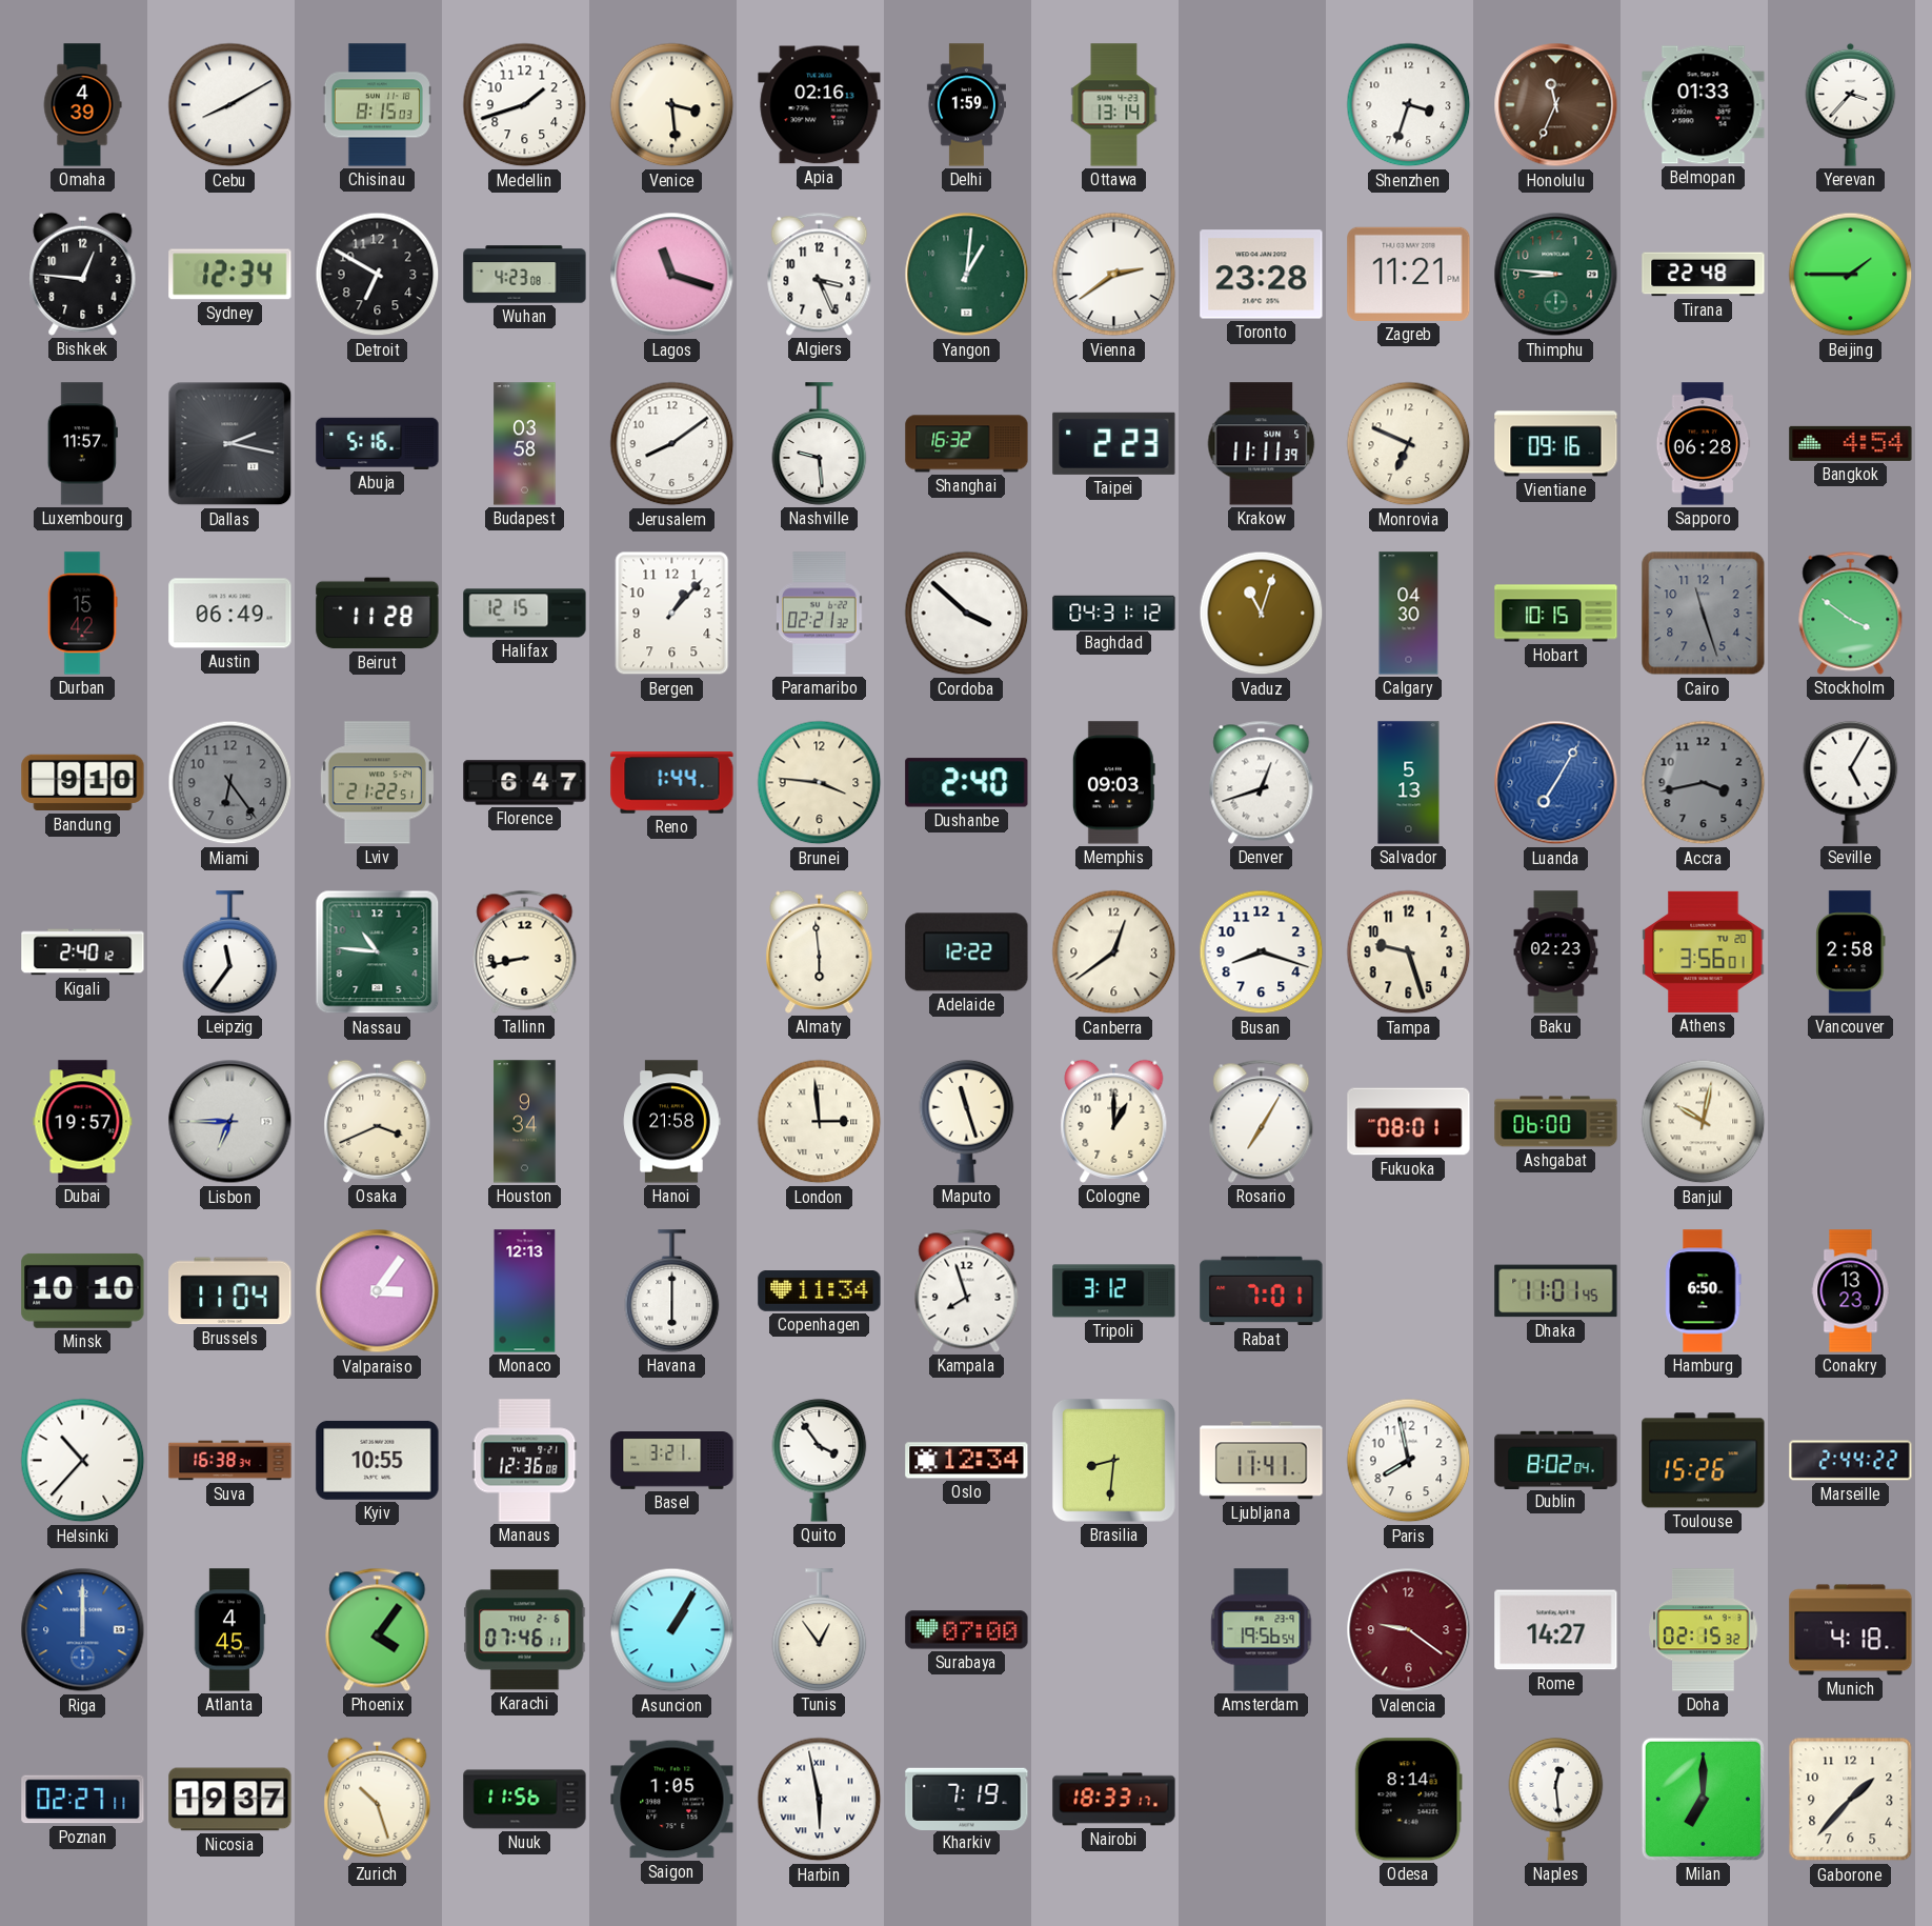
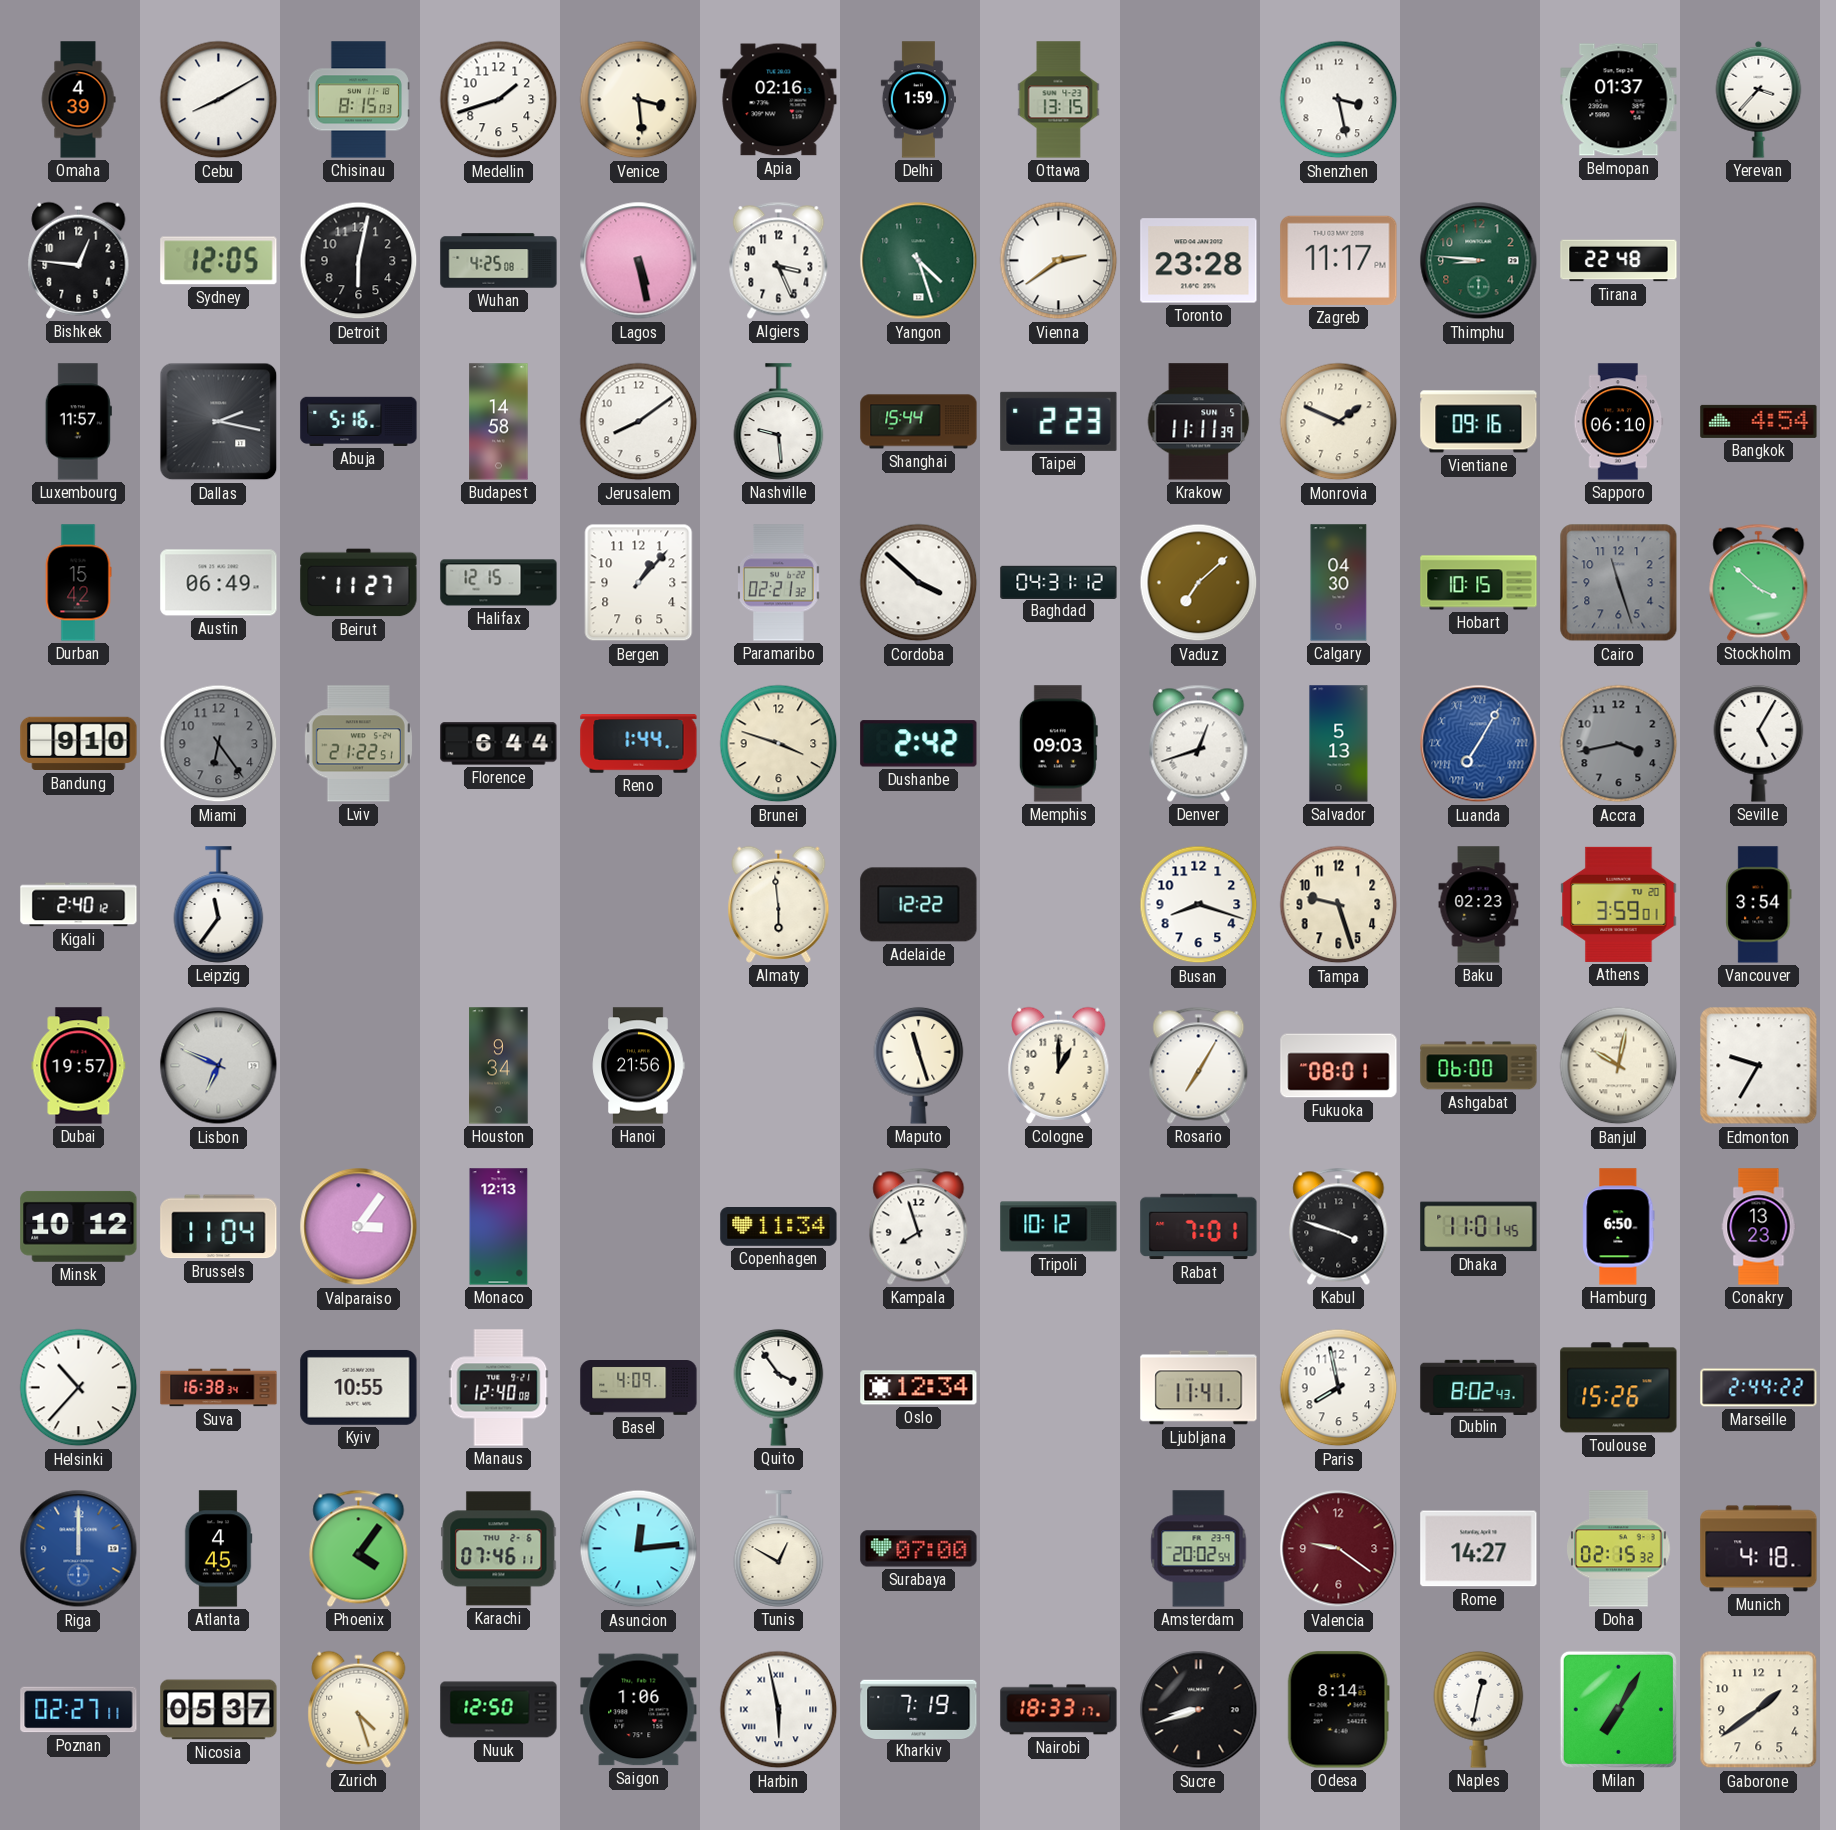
Ottawa: 13:14 -> 13:15
Shenzhen: 3:33 -> 3:28
Honolulu: 11:34 -> none
Belmopan: 01:33 -> 01:37
Sydney: 12:34 -> 12:05
Detroit: 6:50 -> 6:02
Wuhan: 4:23 -> 4:25
Lagos: 11:18 -> 5:28
Yangon: 1:01 -> 4:27
Zagreb: 11:21 -> 11:17
Beijing: 1:45 -> none
Budapest: 03:58 -> 14:58
Shanghai: 16:32 -> 15:44
Monrovia: 6:49 -> 1:49
Sapporo: 06:28 -> 06:10
Beirut: 11:28 -> 11:27
Vaduz: 11:03 -> 7:08
Stockholm: 3:51 -> 3:52
Florence: 6:47 -> 6:44
Brunei: 3:46 -> 3:48
Dushanbe: 2:40 -> 2:42
Luanda numerals: Arabic -> Roman
Nassau: 10:46 -> none
Tallinn: 8:43 -> none
Canberra: 12:39 -> none
Athens: 3:56 -> 3:59
Vancouver: 2:58 -> 3:54
Lisbon: 6:45 -> 6:49
Osaka: 3:41 -> none
Hanoi: 21:58 -> 21:56
London: 2:59 -> none
Edmonton: none -> 9:35
Minsk: 10:10 -> 10:12
Havana: 6:00 -> none
Tripoli: 3:12 -> 10:12
Kabul: none -> 3:48
Manaus: 12:36 -> 12:40
Basel: 3:21 -> 4:09
Brasilia: 8:31 -> none
Dublin: 8:02:04 -> 8:02:43
Asuncion: 1:05 -> 12:14
Tunis: 12:54 -> 12:50
Amsterdam: 19:56 -> 20:02
Nicosia: 19:37 -> 05:37
Zurich: 10:27 -> 4:27
Nuuk: 11:56 -> 12:50
Saigon: 1:05 -> 1:06
Sucre: none -> 8:42
Naples: 12:29 -> 12:32
Milan: 7:00 -> 7:05
Gaborone: 1:37 -> 1:39
